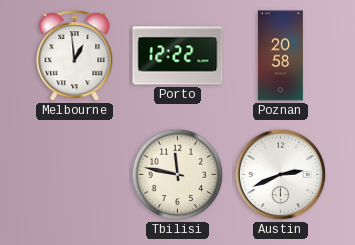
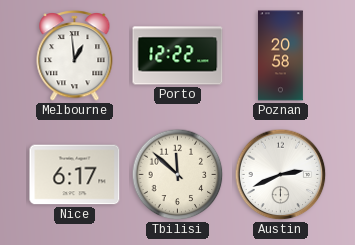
Nice: none -> 6:17
Tbilisi: 11:47 -> 11:52
